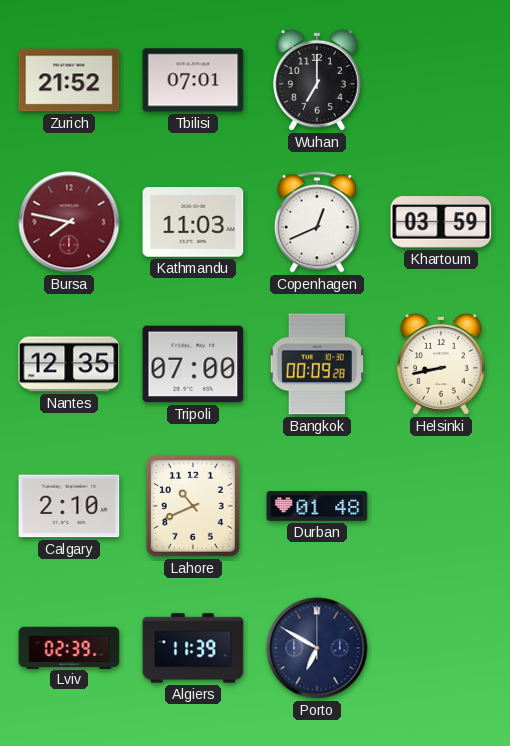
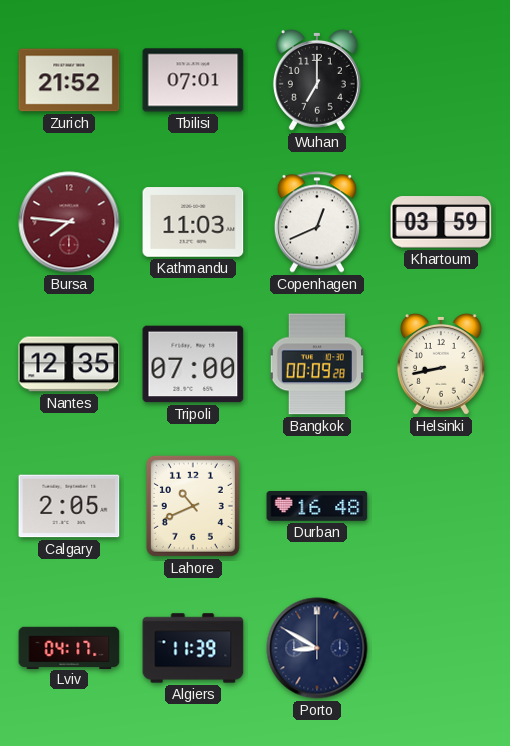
Bursa: 7:47 -> 7:46
Calgary: 2:10 -> 2:05
Durban: 01:48 -> 16:48
Lviv: 02:39 -> 04:17
Porto: 6:50 -> 8:50
